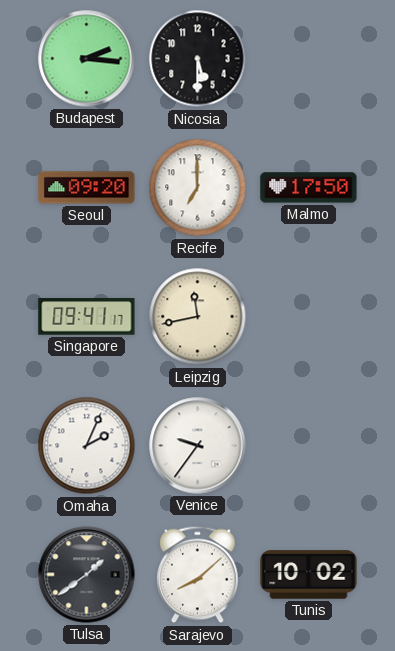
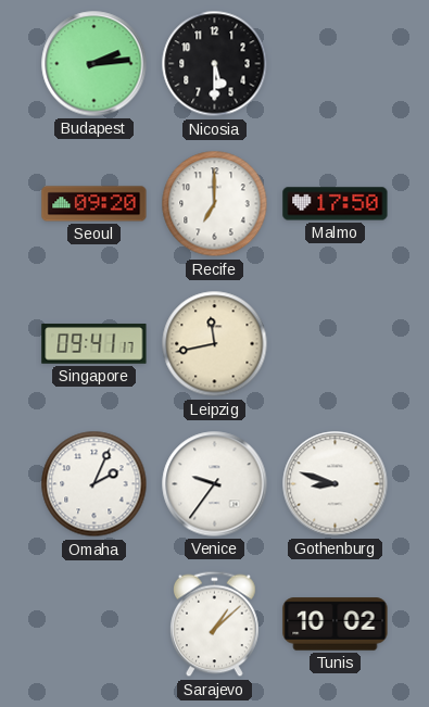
Budapest: 2:16 -> 2:14
Gothenburg: none -> 8:48
Tulsa: 1:39 -> none
Sarajevo: 8:08 -> 1:08
